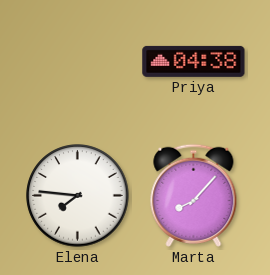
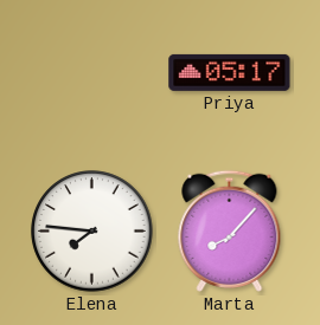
Priya: 04:38 -> 05:17
